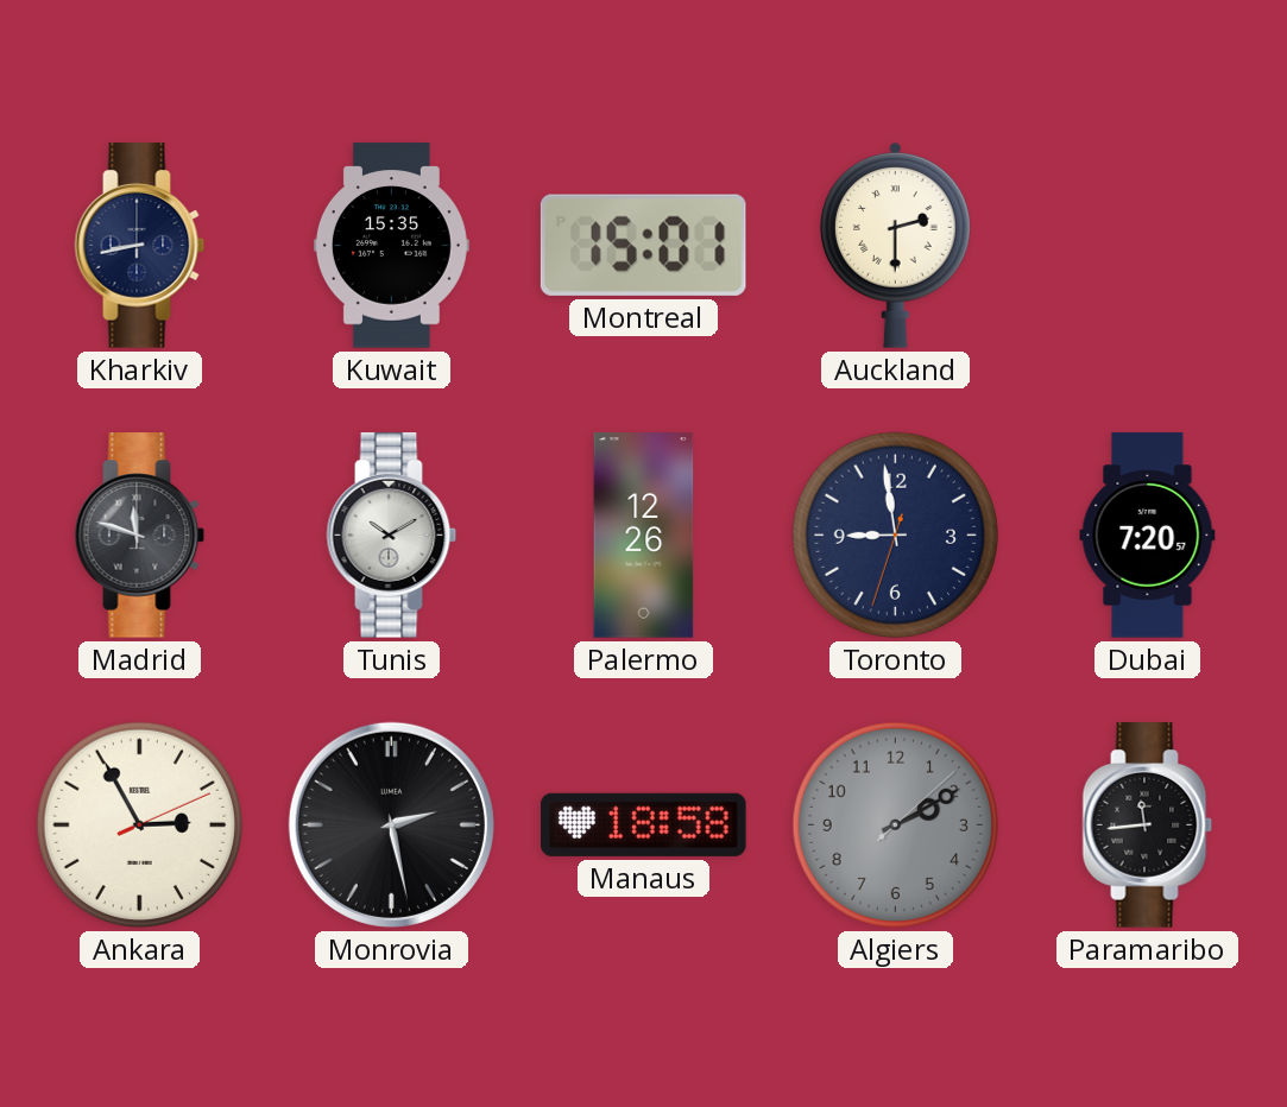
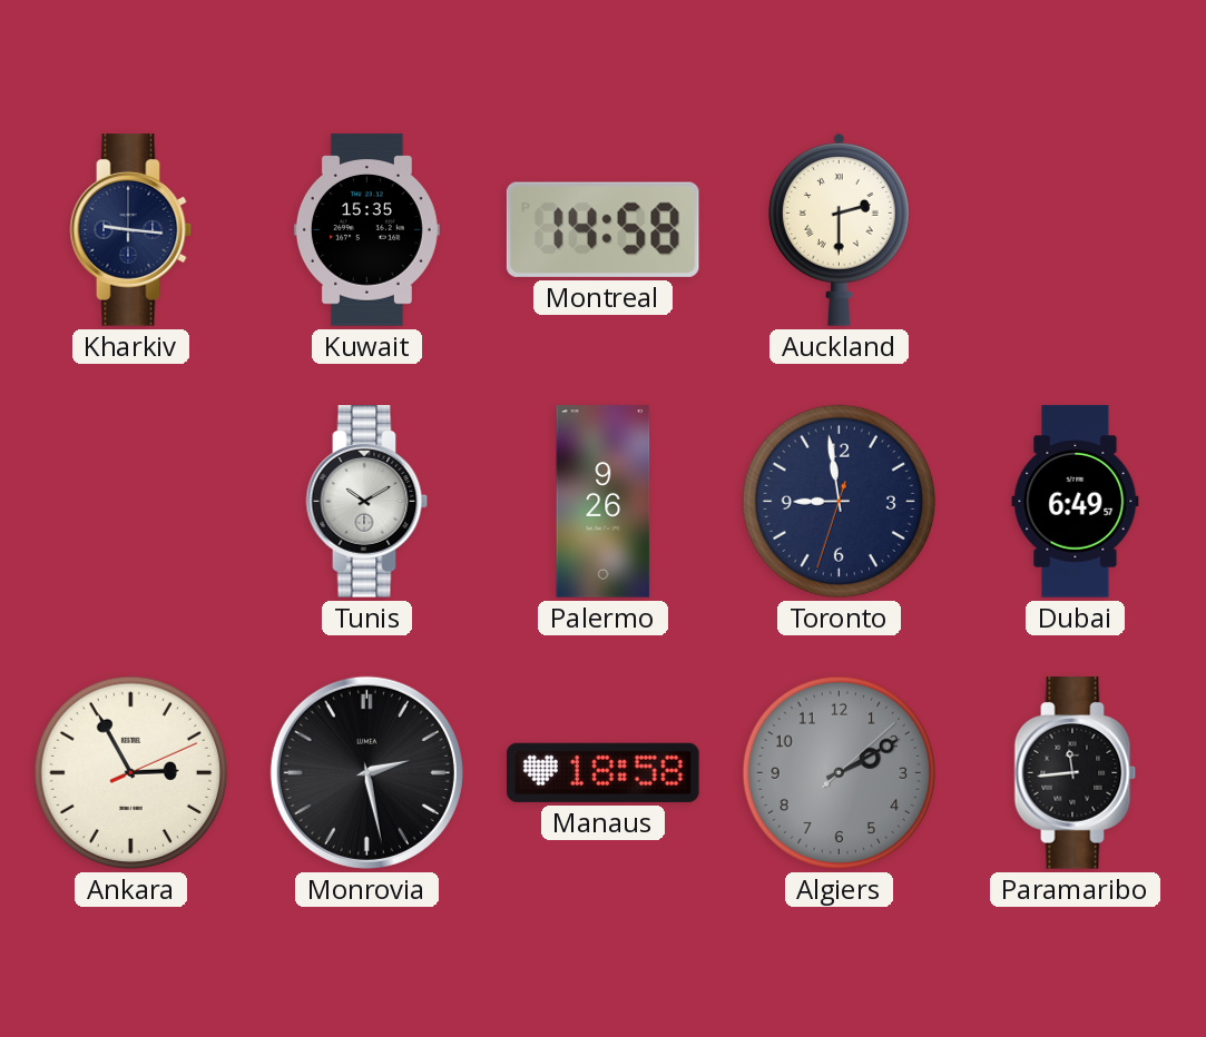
Kharkiv: 8:43 -> 9:16
Montreal: 15:01 -> 14:58
Madrid: 11:48 -> none
Palermo: 12:26 -> 9:26
Dubai: 7:20 -> 6:49
